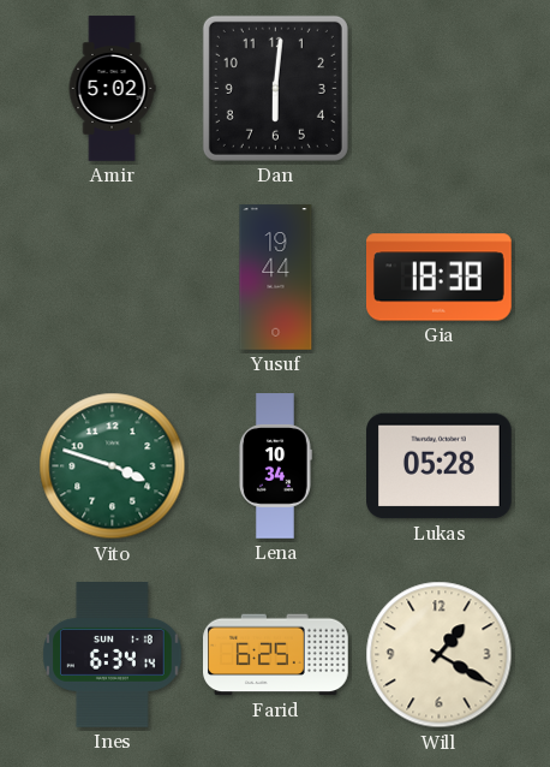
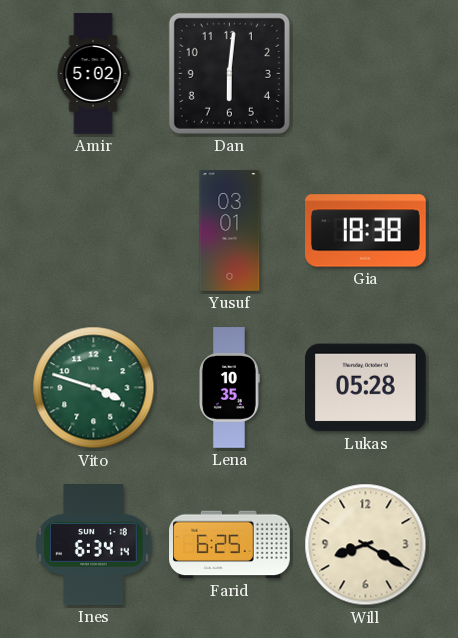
Yusuf: 19:44 -> 03:01
Lena: 10:34 -> 10:35
Will: 1:20 -> 8:20
